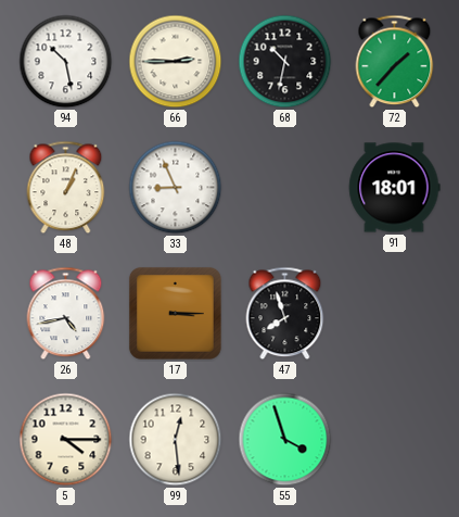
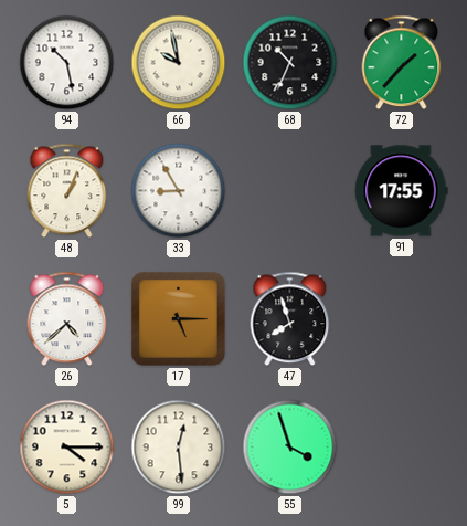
66: 2:45 -> 9:58
68: 10:32 -> 10:34
33: 8:56 -> 8:55
91: 18:01 -> 17:55
26: 4:43 -> 4:38
17: 3:15 -> 5:15
